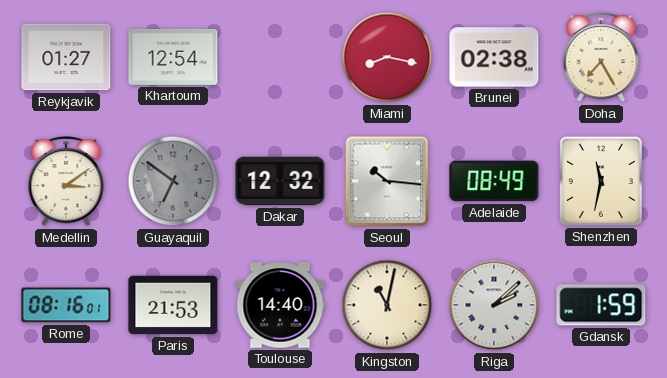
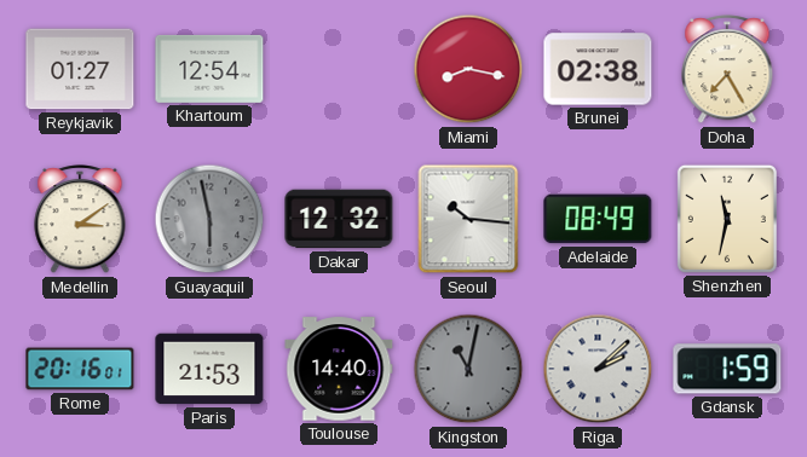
Guayaquil: 6:51 -> 5:58
Rome: 08:16 -> 20:16
Kingston dial: cream -> grey
